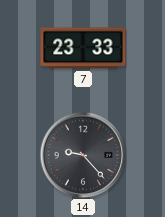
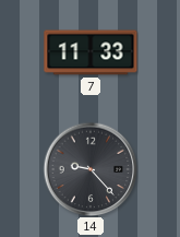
7: 23:33 -> 11:33
